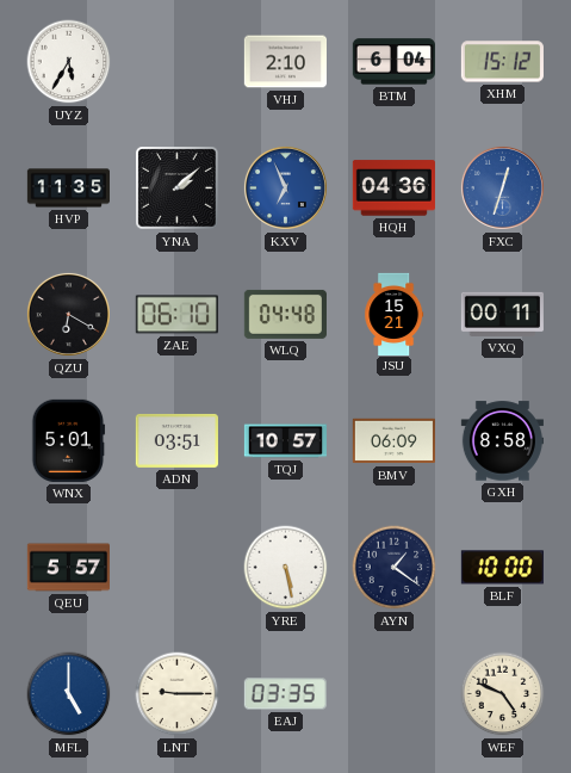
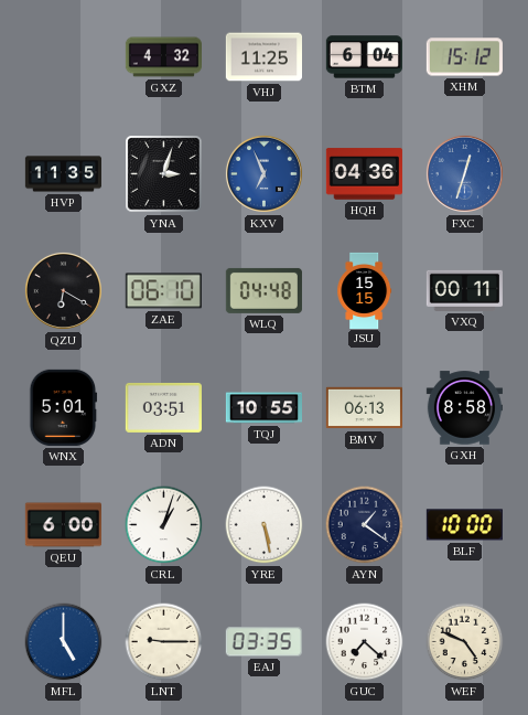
UYZ: 5:35 -> none
GXZ: none -> 4:32
VHJ: 2:10 -> 11:25
YNA: 2:08 -> 3:03
JSU: 15:21 -> 15:15
TQJ: 10:57 -> 10:55
BMV: 06:09 -> 06:13
QEU: 5:57 -> 6:00
CRL: none -> 1:03
GUC: none -> 7:22
